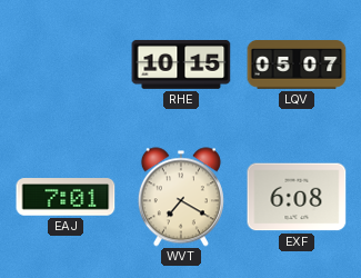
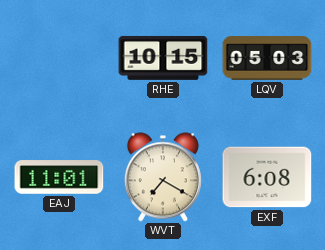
LQV: 05:07 -> 05:03
EAJ: 7:01 -> 11:01
